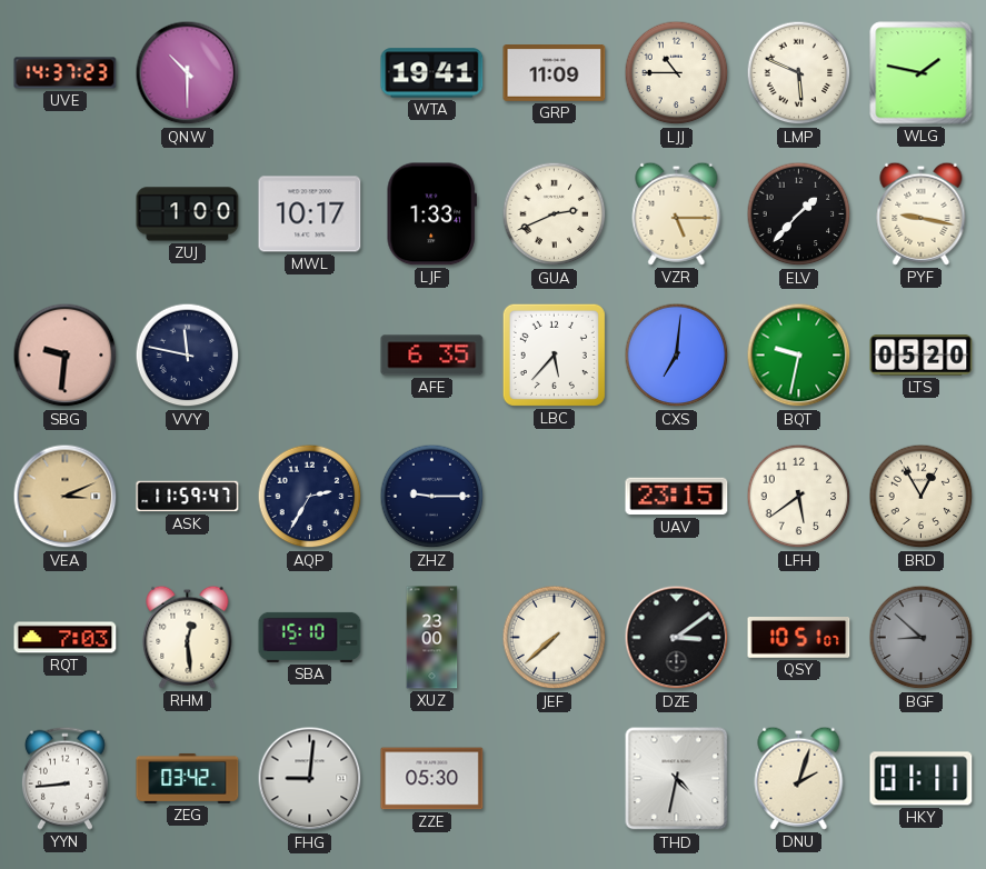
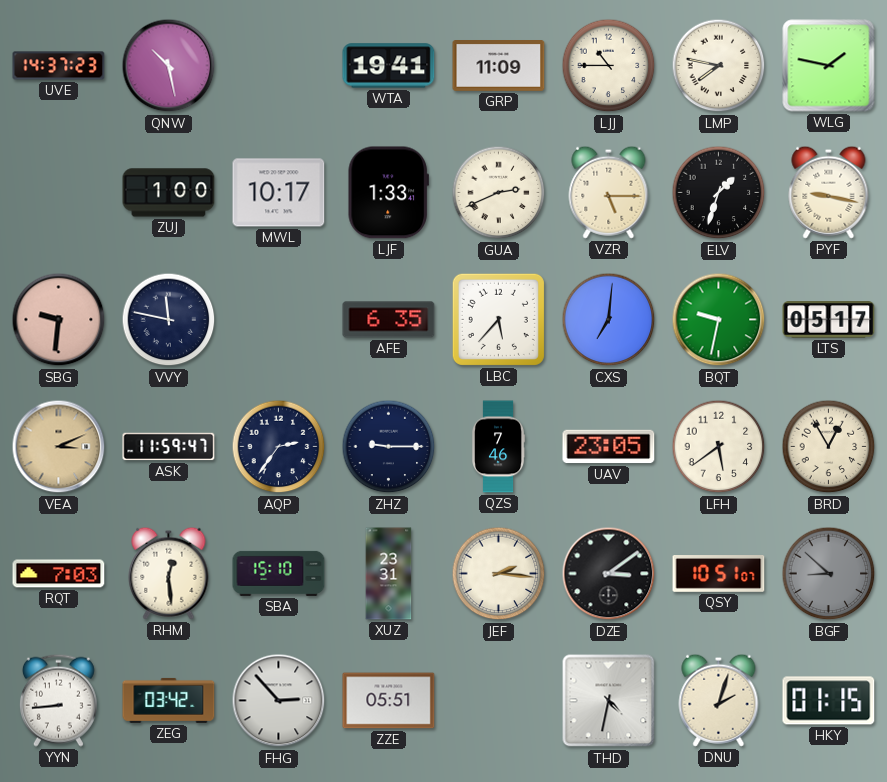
QNW: 10:30 -> 10:28
LMP: 5:49 -> 7:47
ELV: 1:37 -> 1:33
LTS: 05:20 -> 05:17
AQP: 2:35 -> 2:36
QZS: none -> 7:46
UAV: 23:15 -> 23:05
XUZ: 23:00 -> 23:31
JEF: 7:38 -> 2:16
FHG: 9:01 -> 2:53
ZZE: 05:30 -> 05:51
HKY: 01:11 -> 01:15
